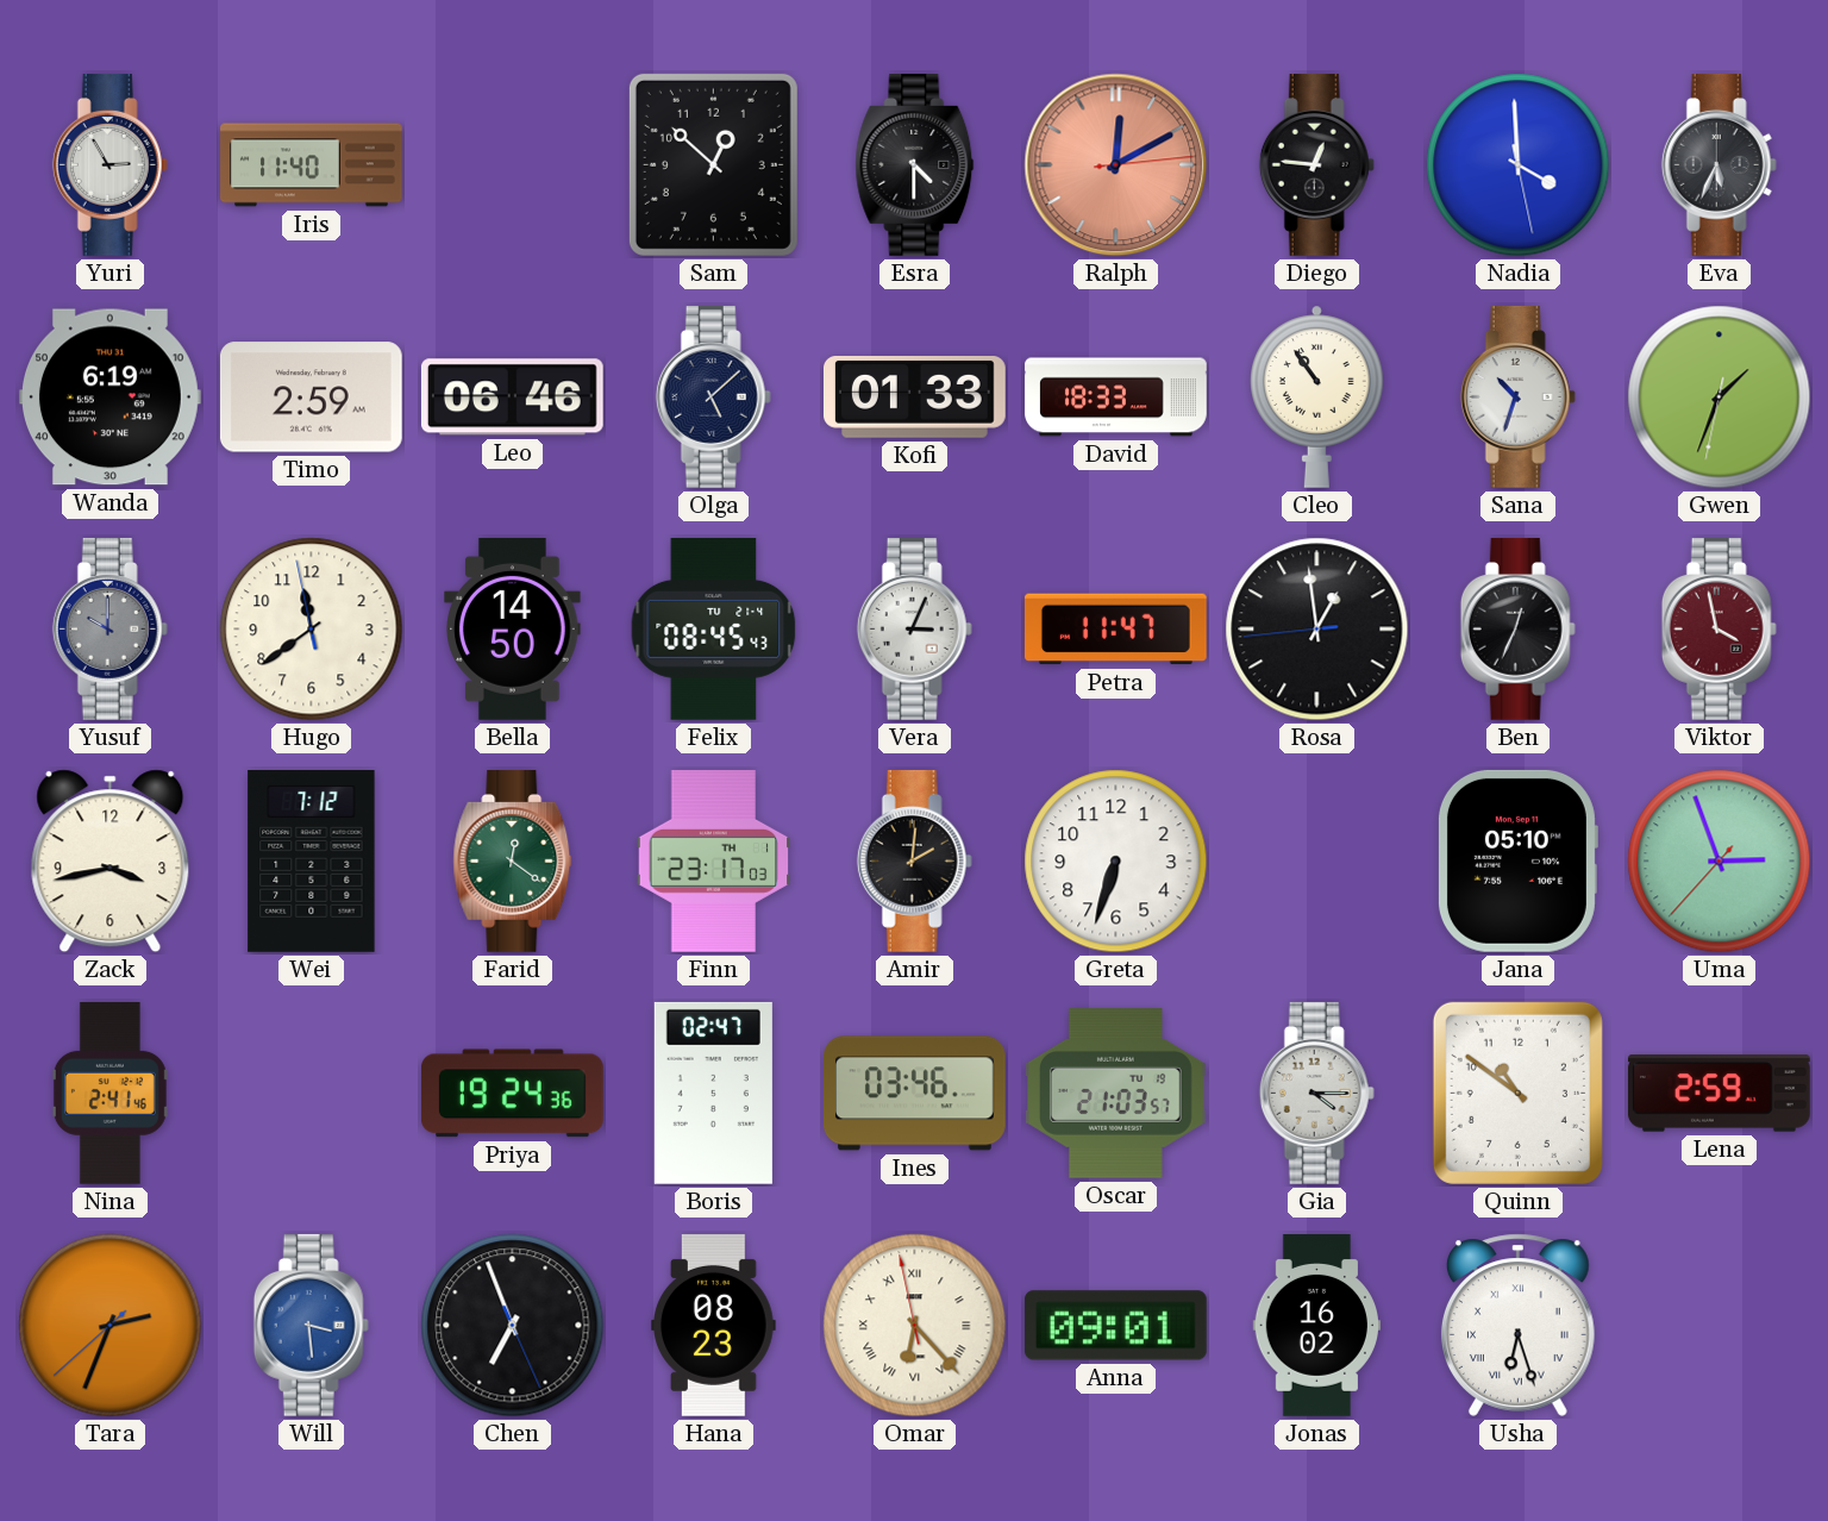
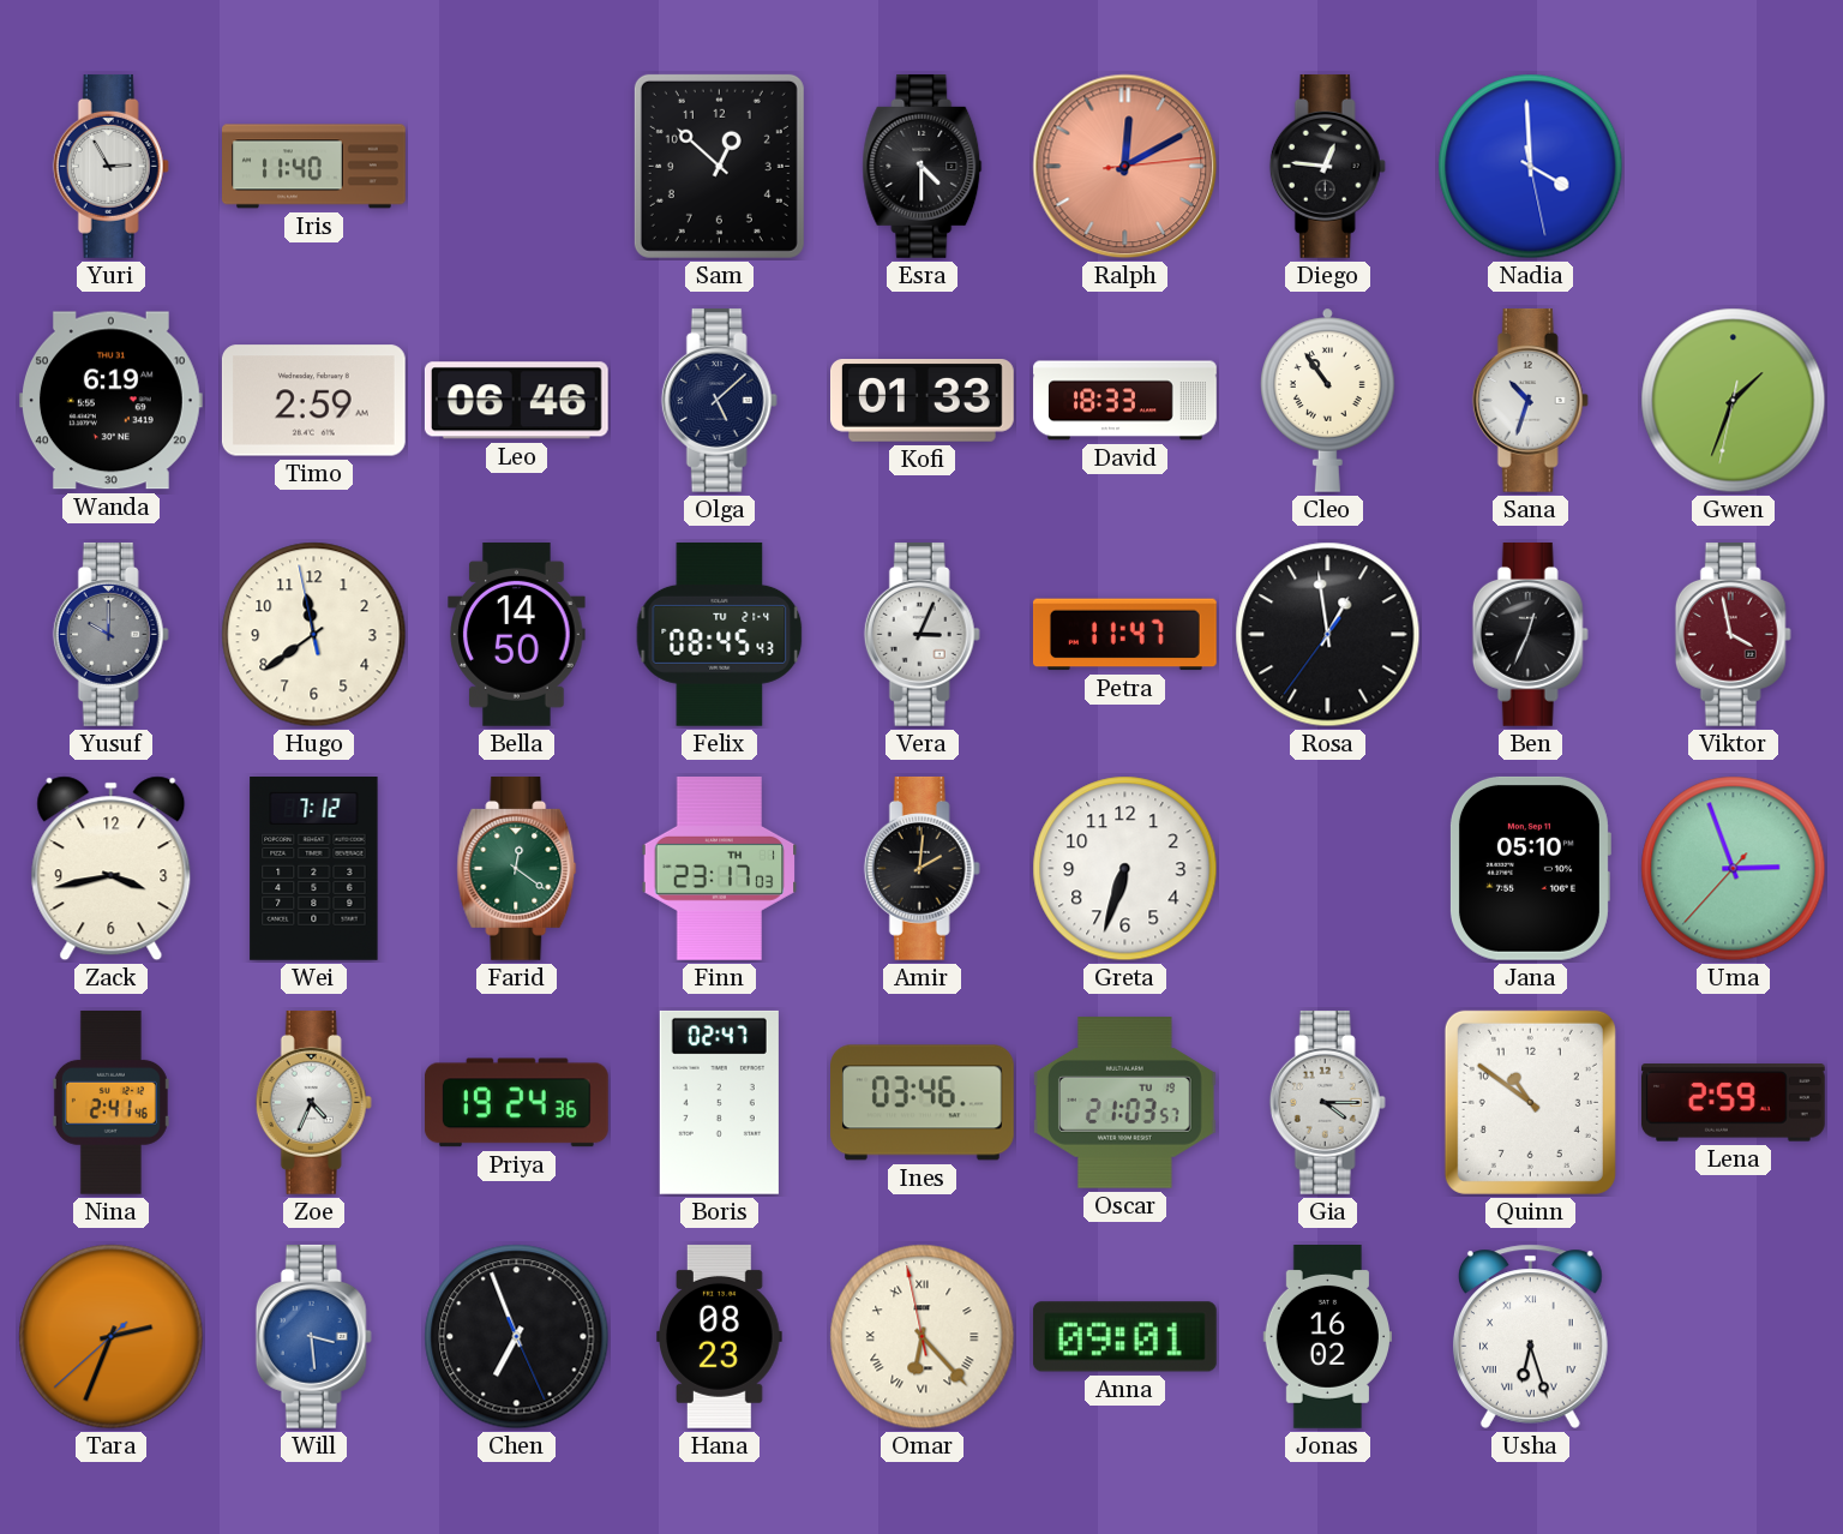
Eva: 5:34 -> none
Rosa: 12:58:44 -> 12:58:36
Zoe: none -> 4:34
